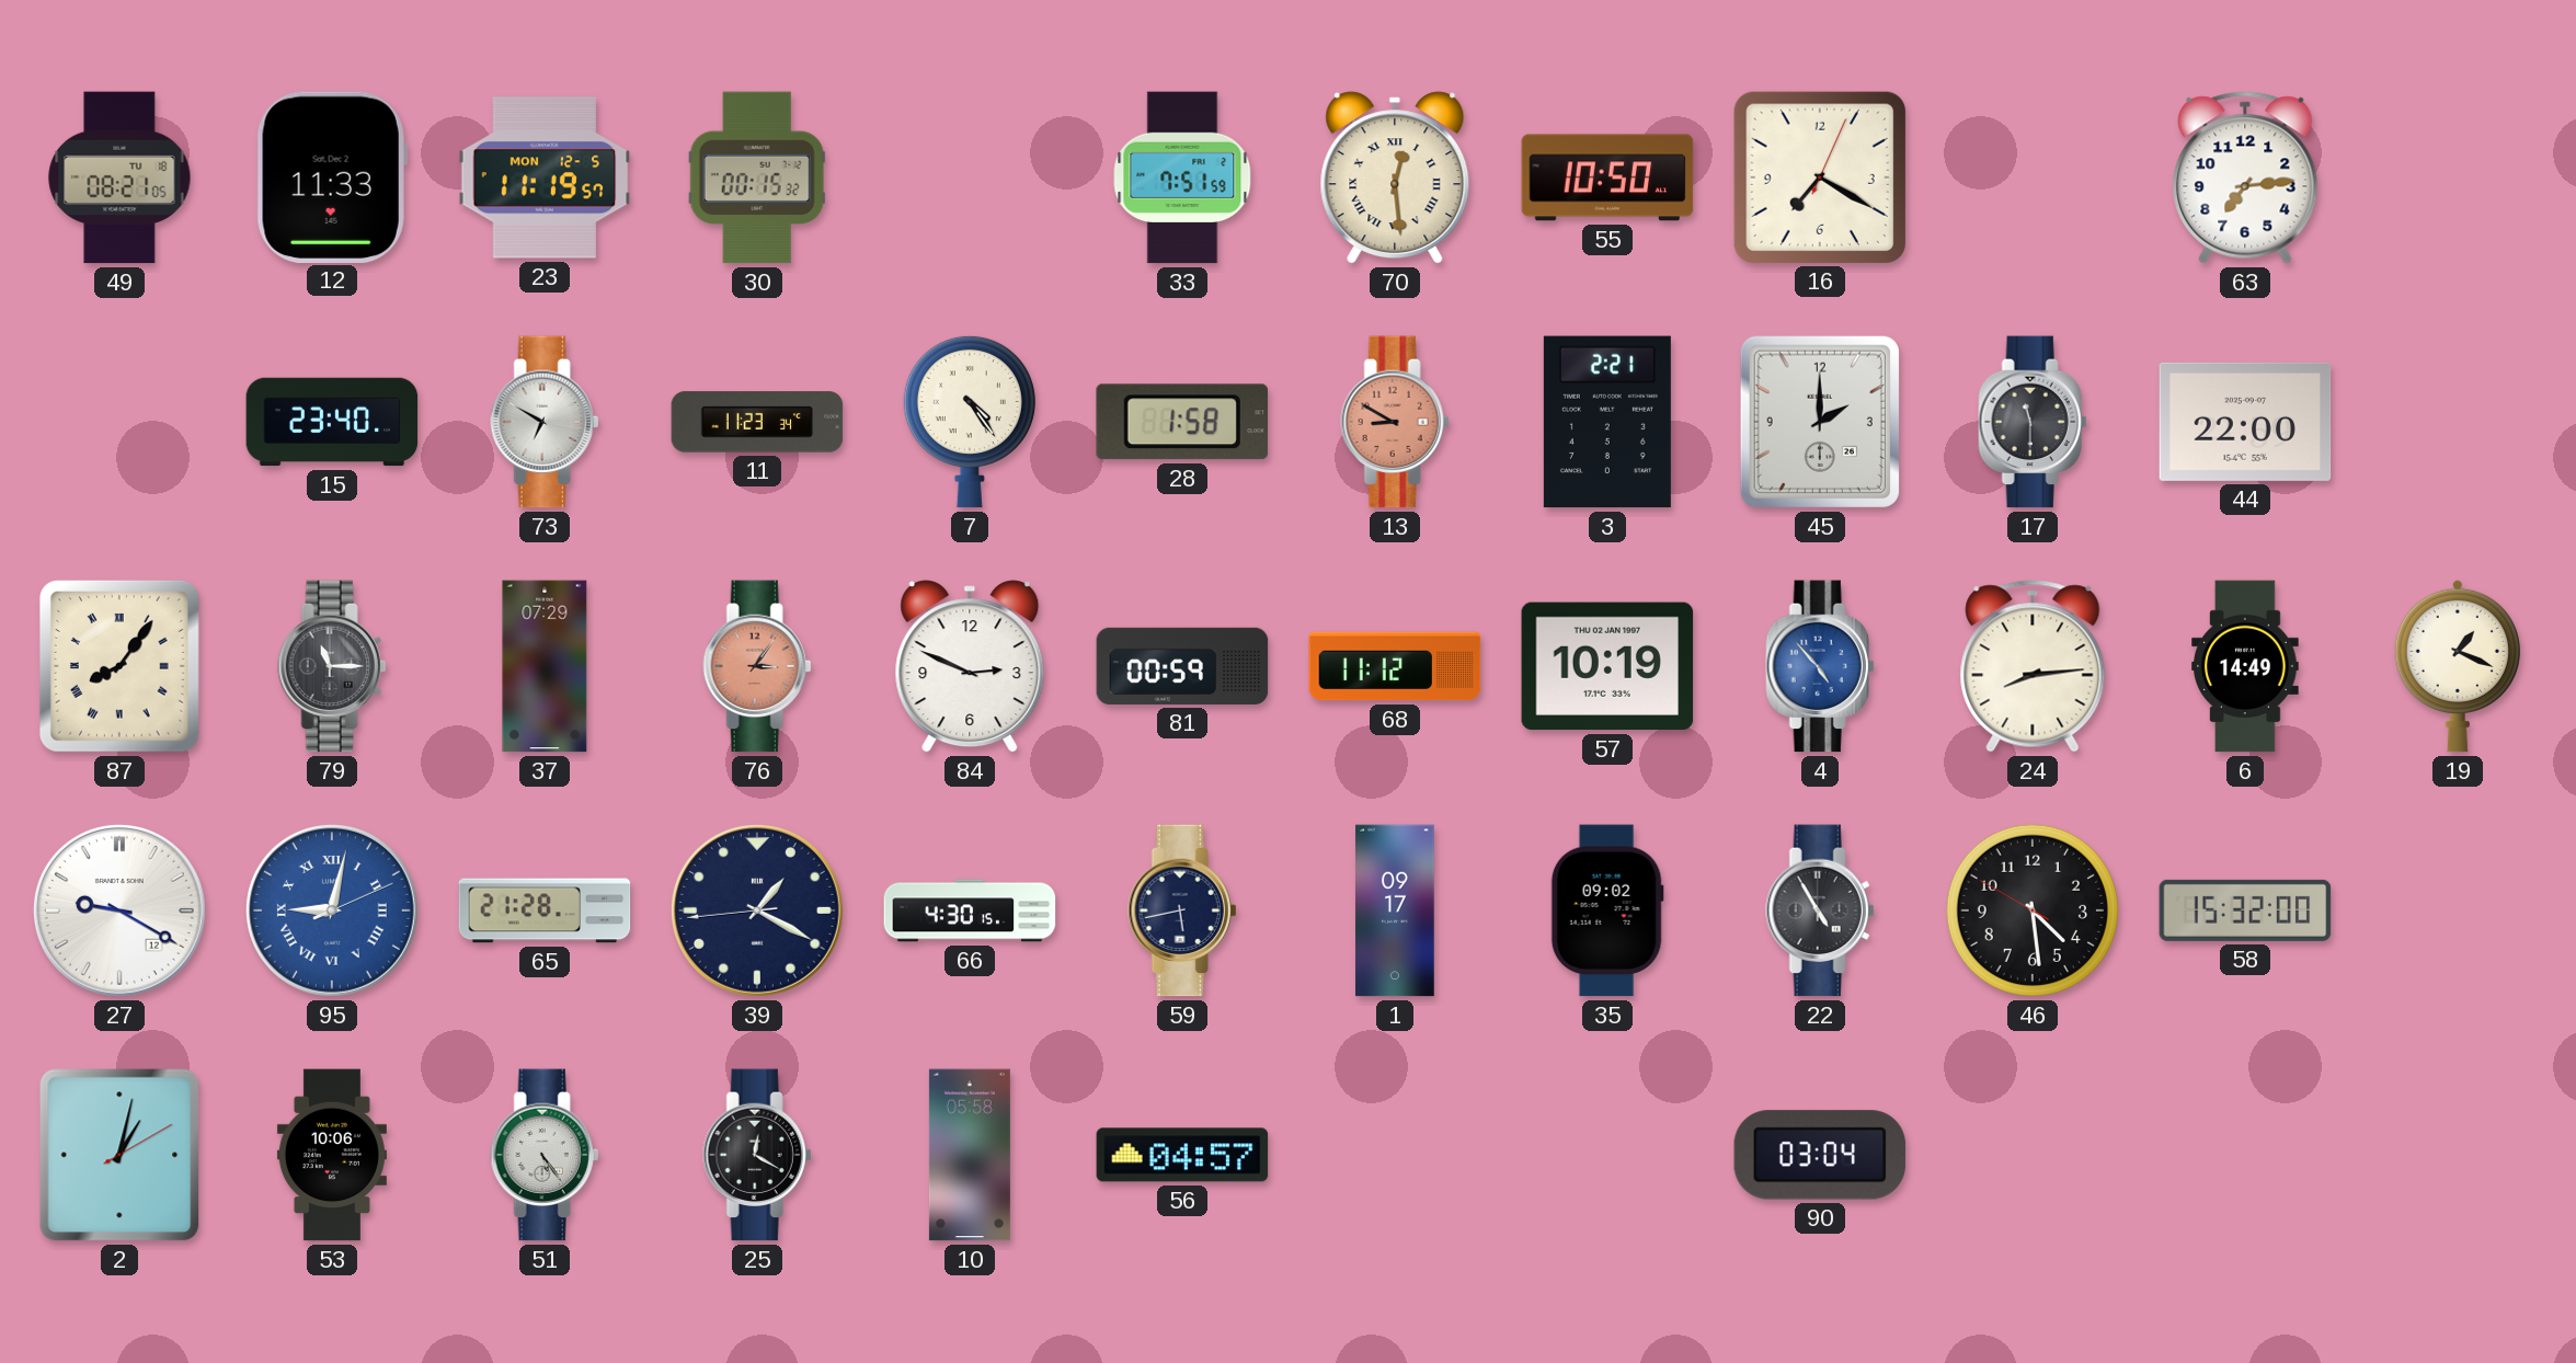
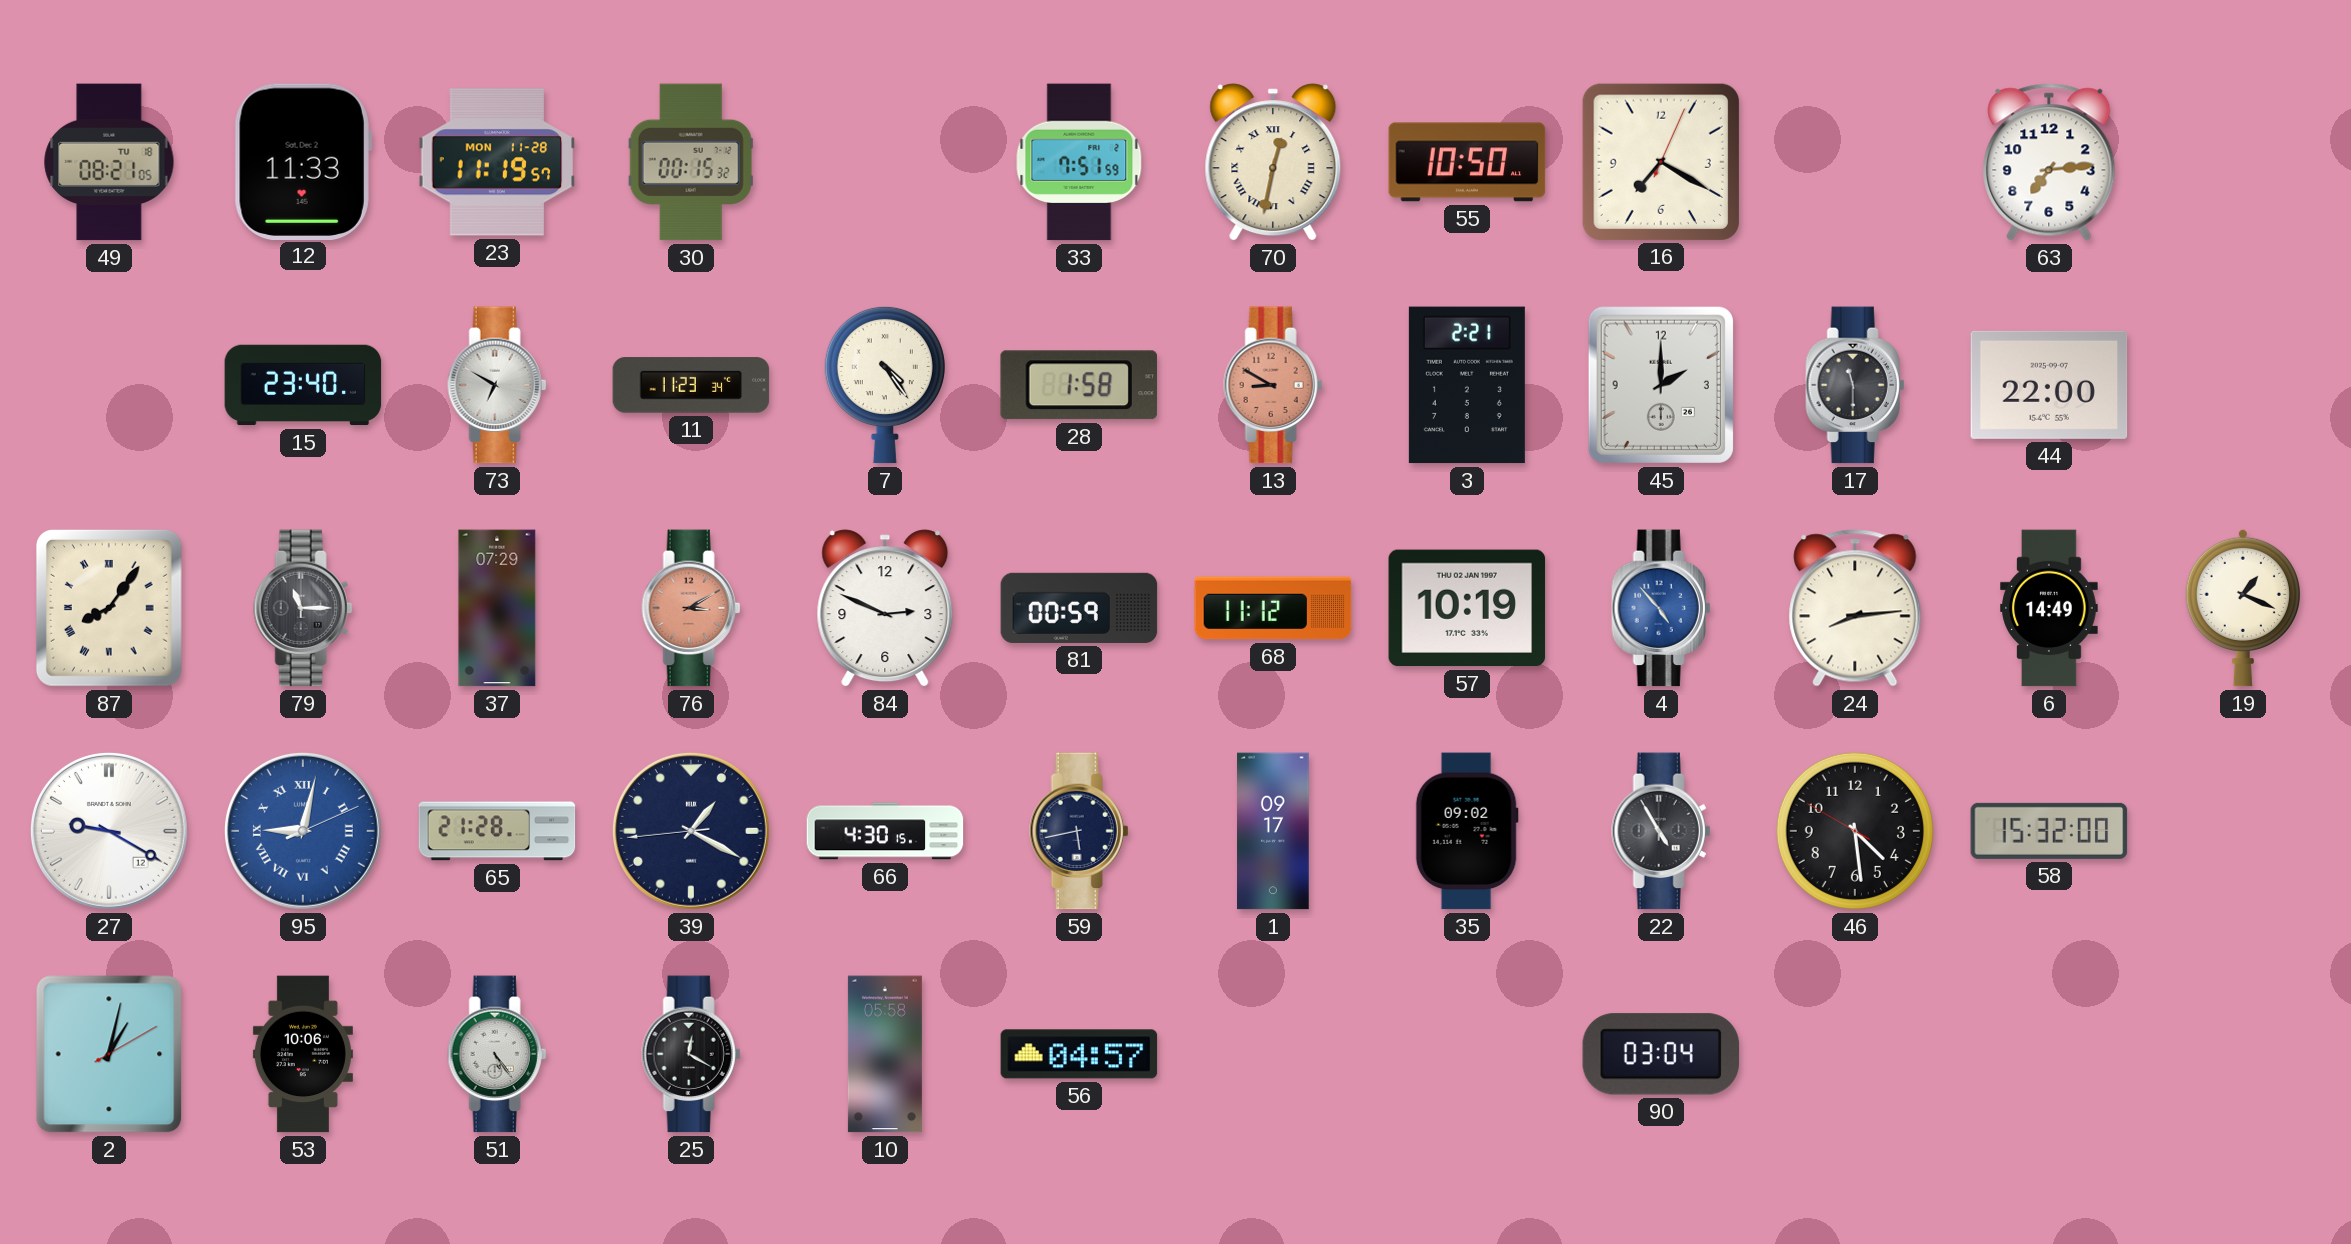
23 date: MON 12-5 -> MON 11-28
70: 12:29 -> 12:32
76: 3:06 -> 3:10
